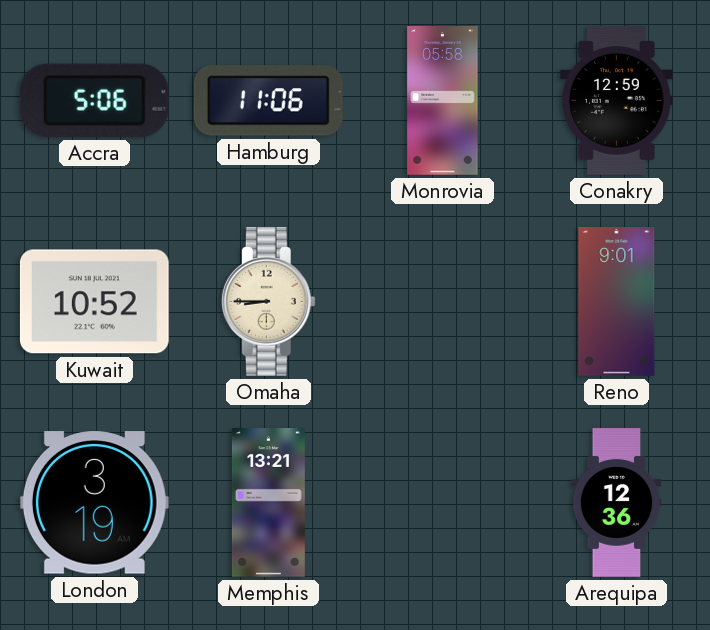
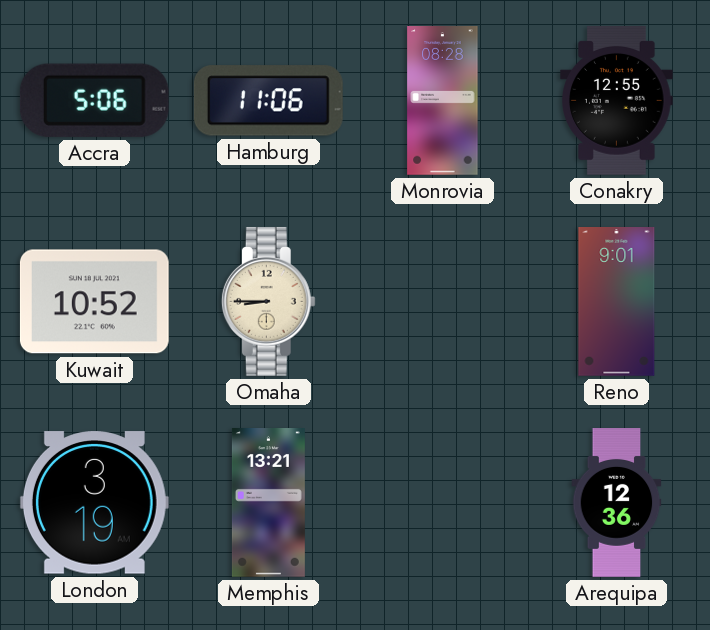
Monrovia: 05:58 -> 08:28
Conakry: 12:59 -> 12:55
